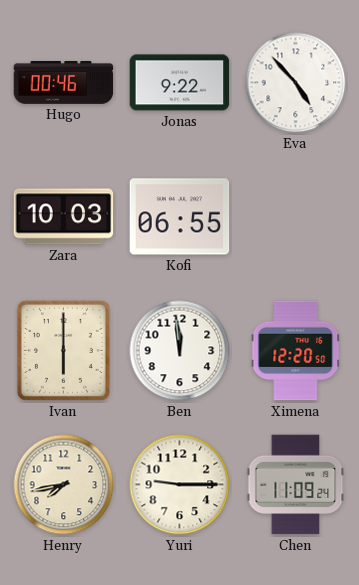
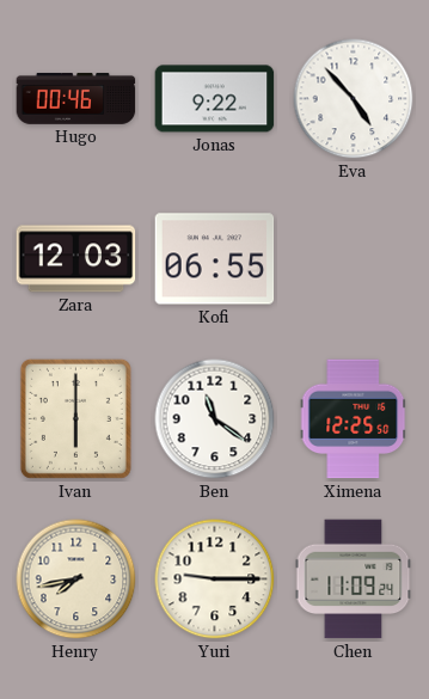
Zara: 10:03 -> 12:03
Ben: 11:59 -> 11:21
Ximena: 12:20 -> 12:25
